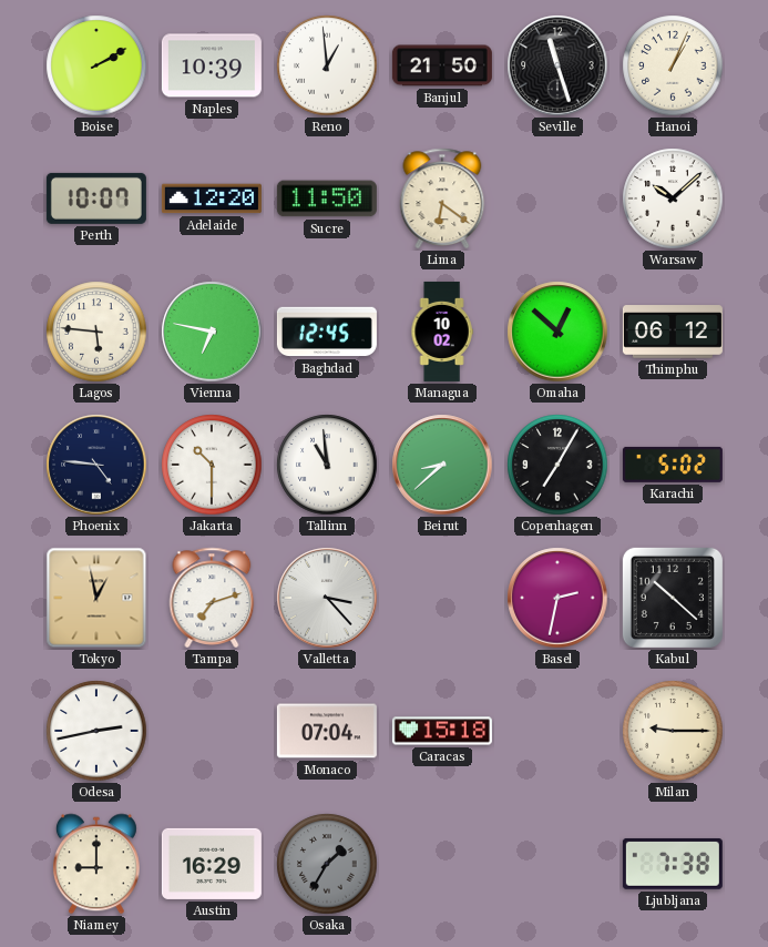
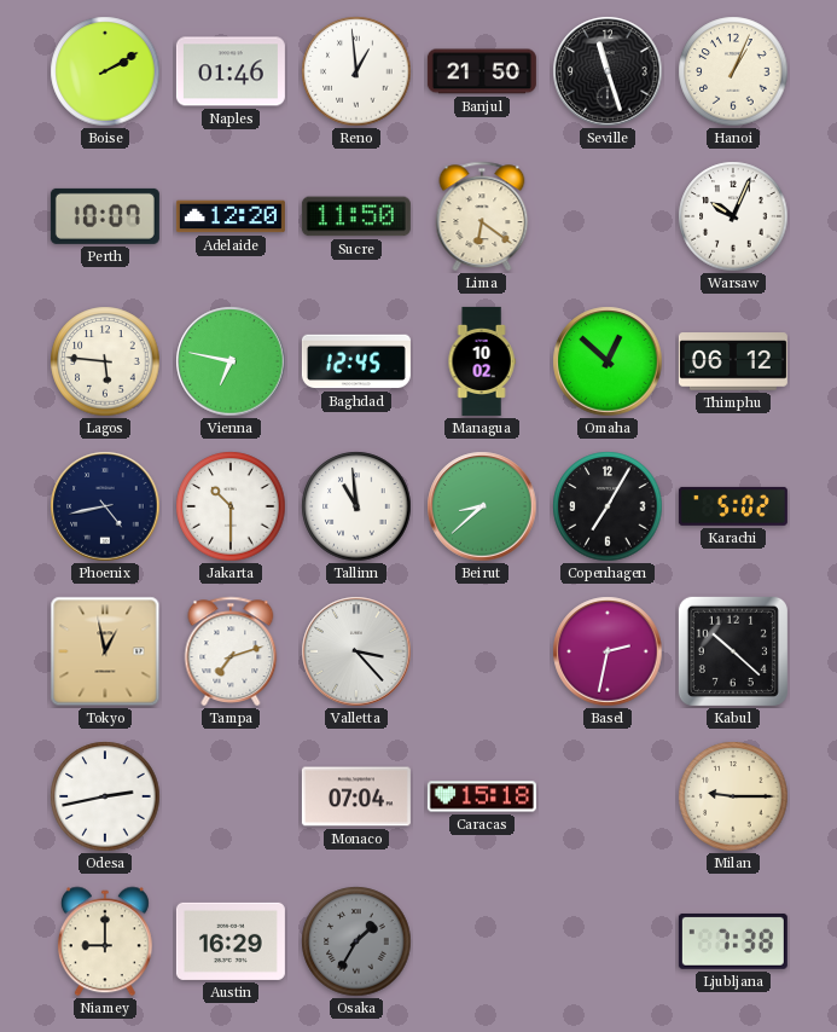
Naples: 10:39 -> 01:46
Warsaw: 10:08 -> 10:04
Phoenix: 4:46 -> 4:43
